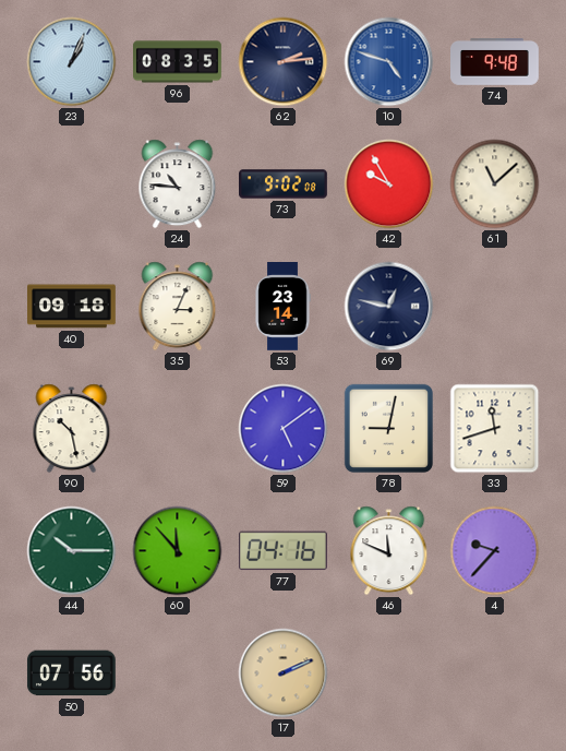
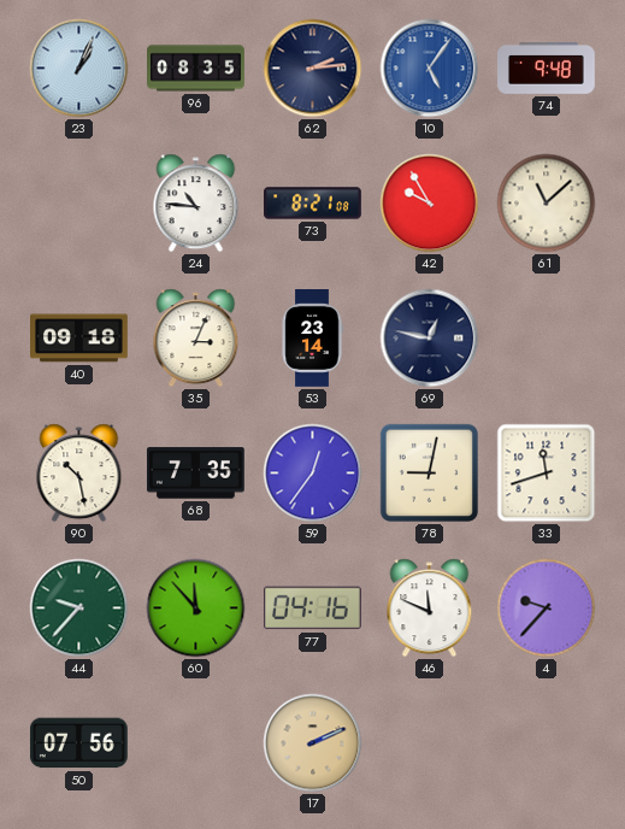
10: 4:48 -> 5:06
73: 9:02 -> 8:21
68: none -> 7:35
59: 5:09 -> 12:36
44: 10:15 -> 9:37
